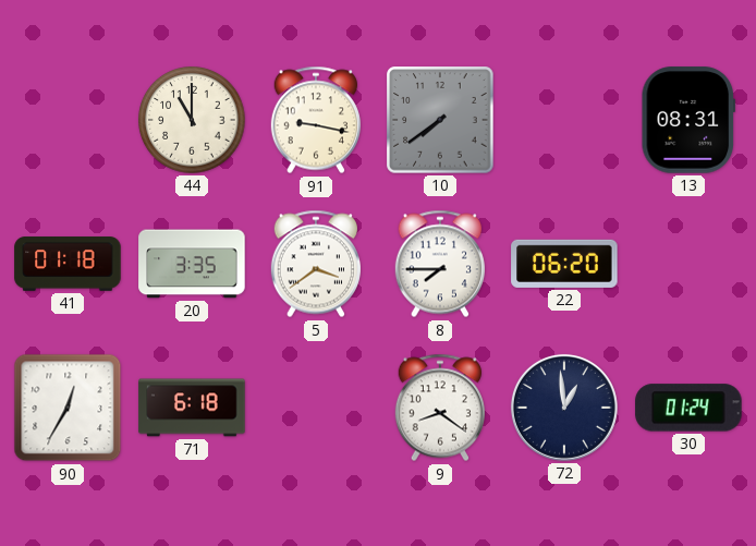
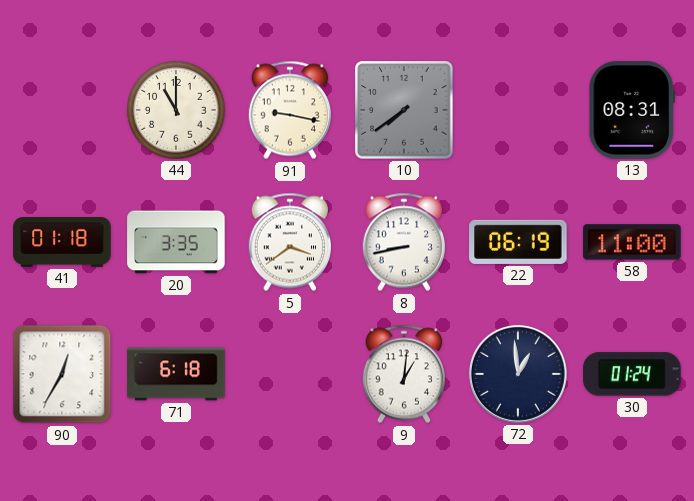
8: 7:45 -> 8:43
22: 06:20 -> 06:19
58: none -> 11:00
9: 8:21 -> 1:01
